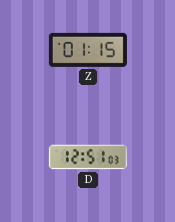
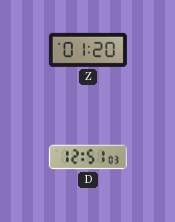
Z: 01:15 -> 01:20
